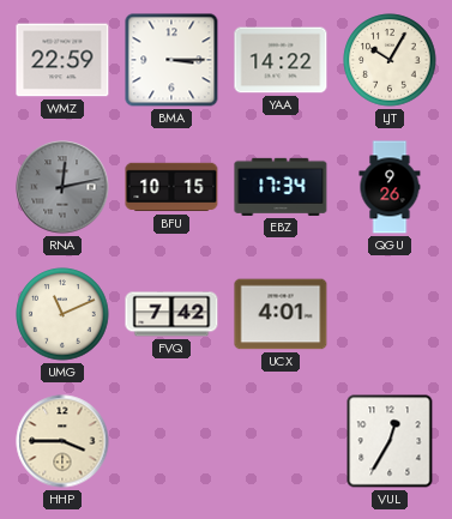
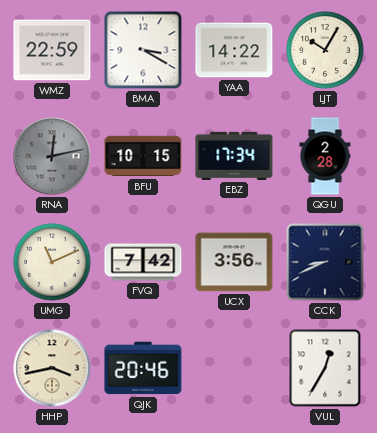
BMA: 3:15 -> 3:20
QGU: 9:26 -> 2:28
UCX: 4:01 -> 3:56
CCK: none -> 8:41
HHP: 3:45 -> 3:43
QJK: none -> 20:46
